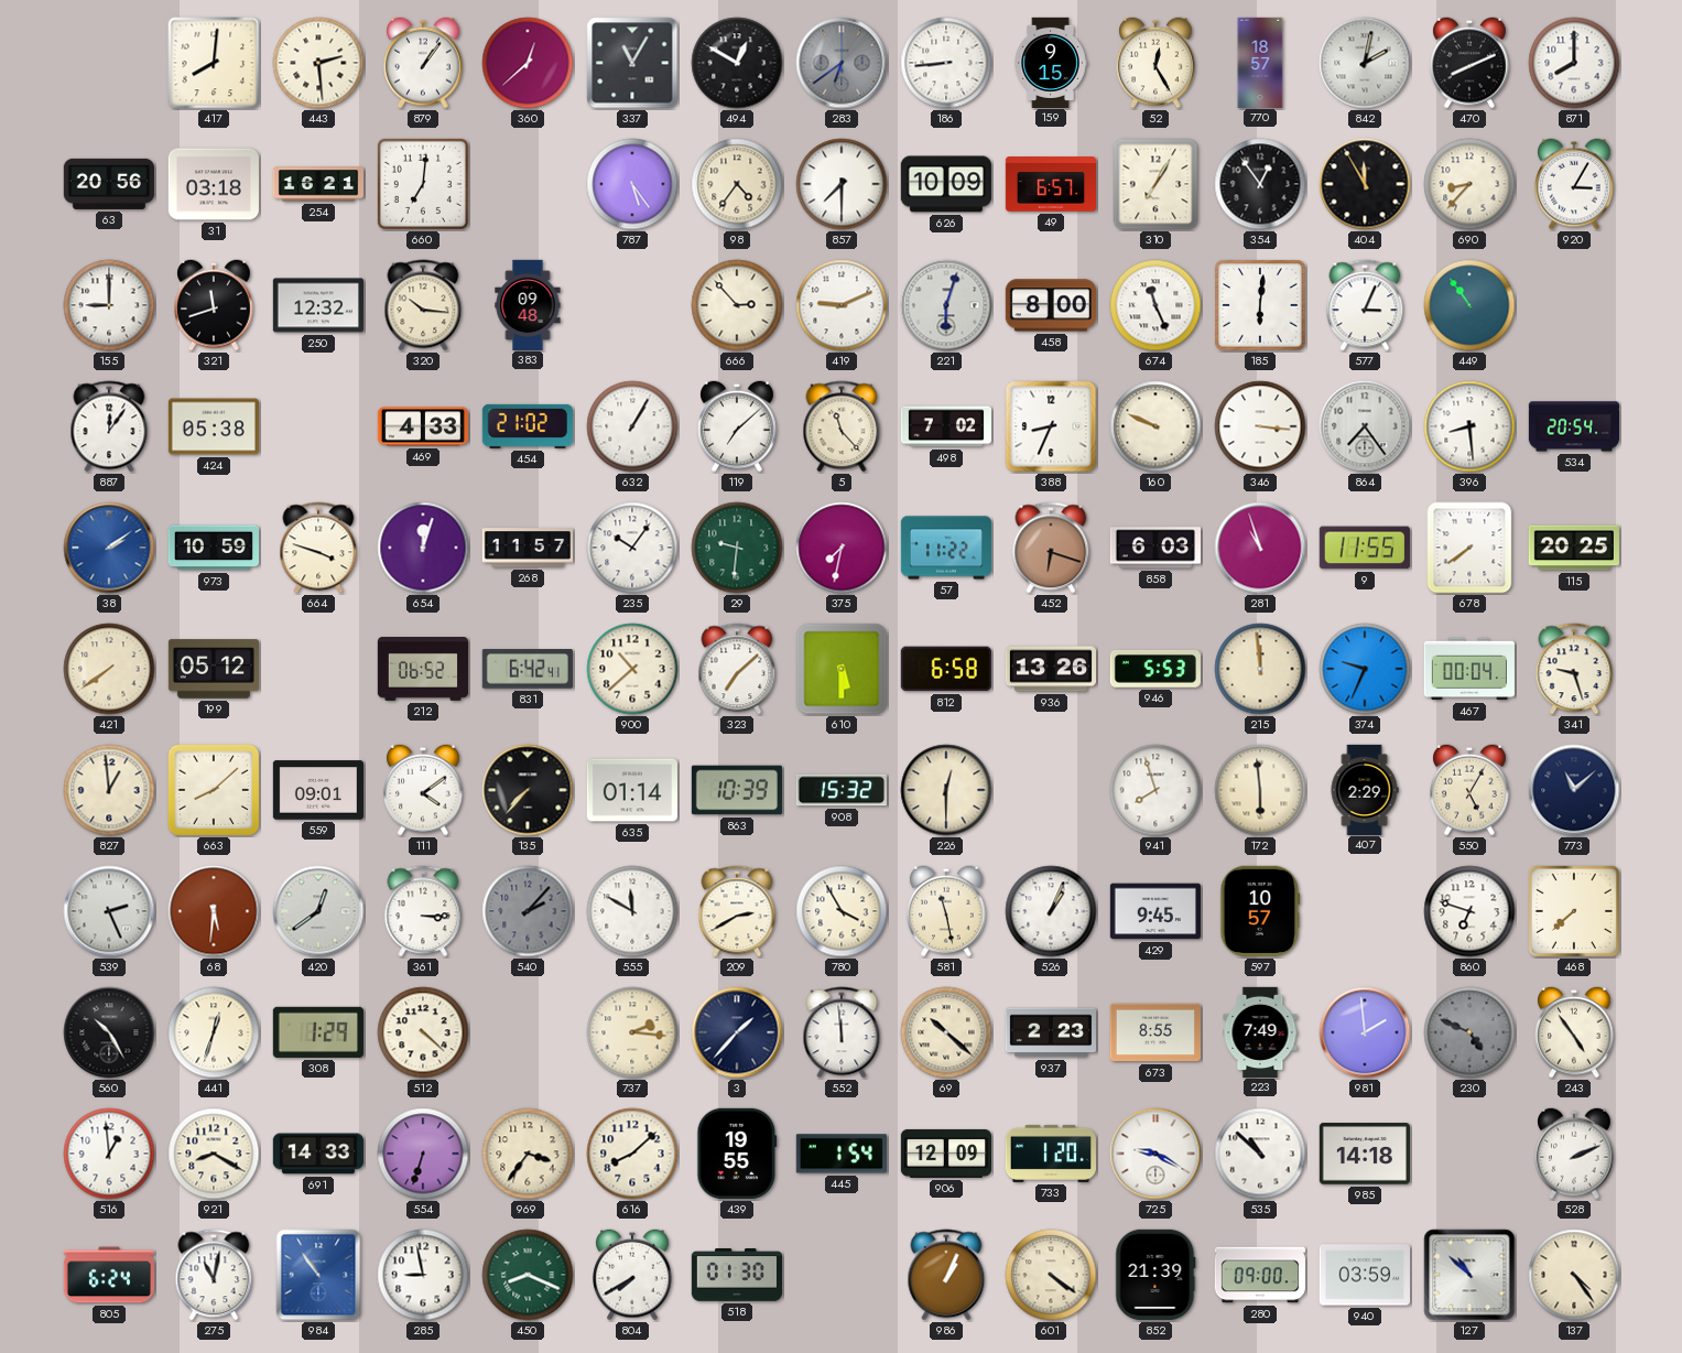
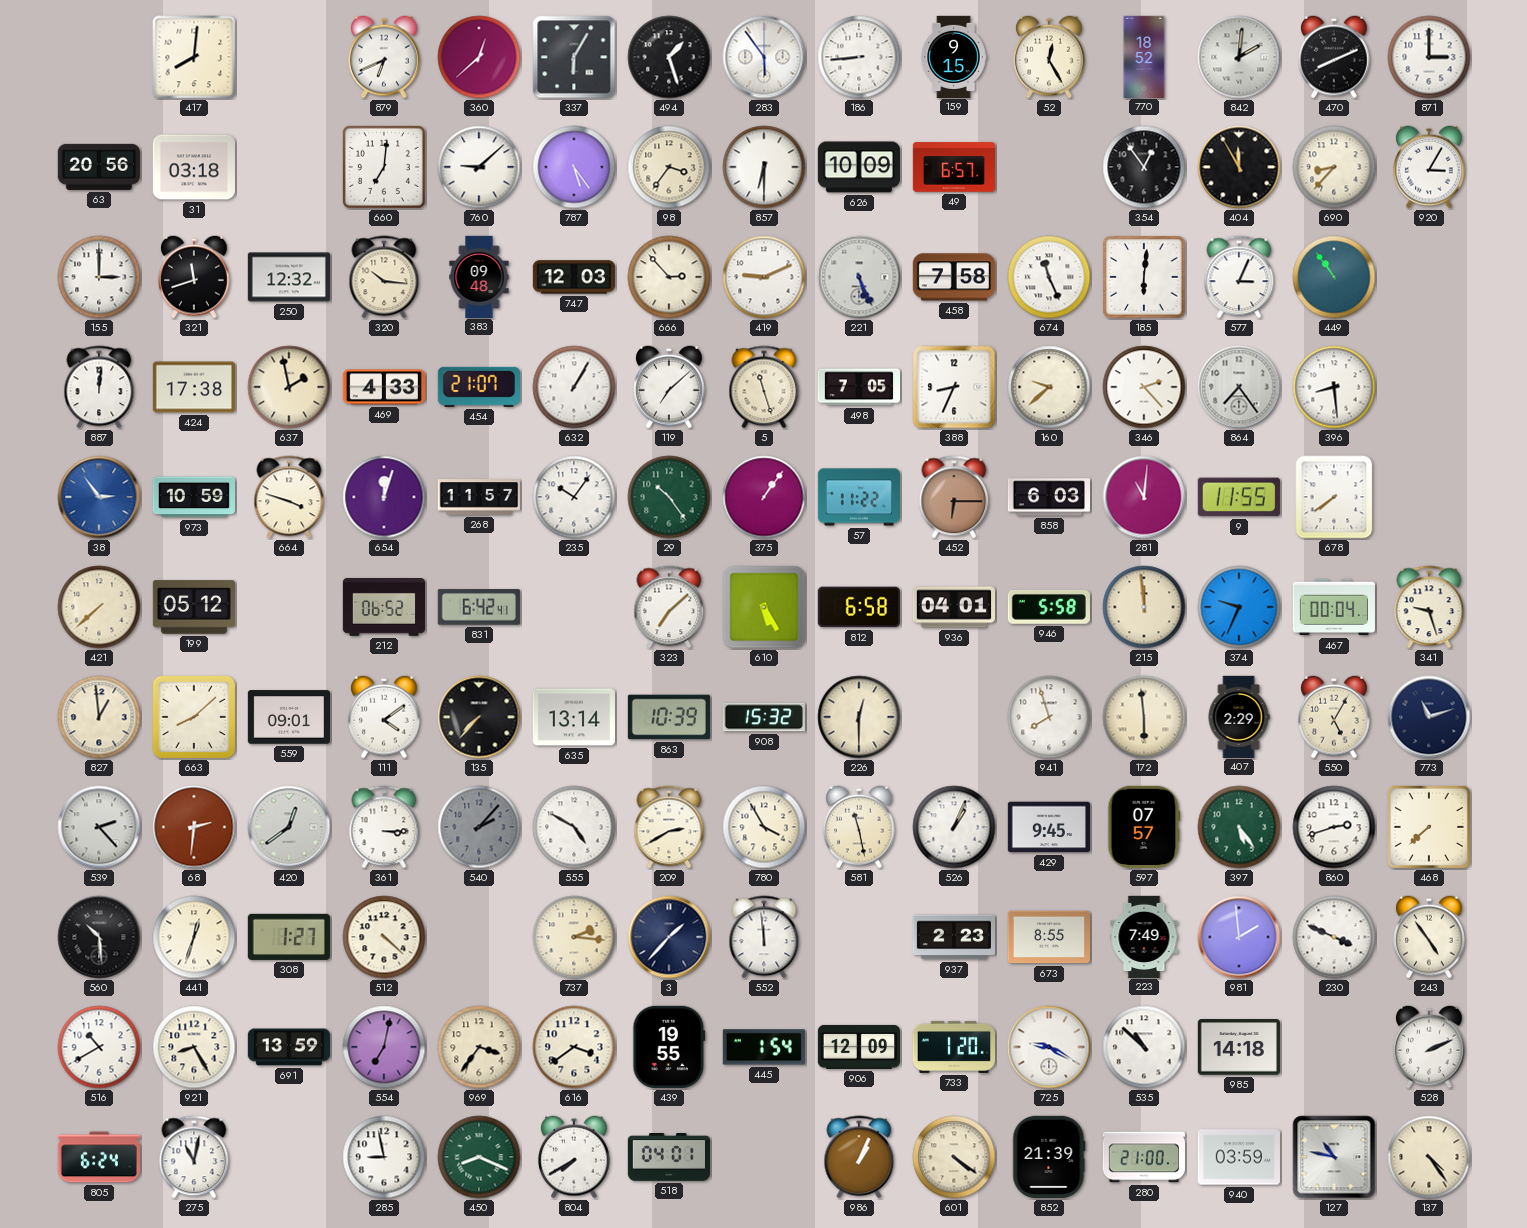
443: 2:29 -> none
879: 1:06 -> 6:41
337: 11:05 -> 6:05
494: 12:50 -> 1:27
283: 6:39 -> 5:54
283 dial: grey -> white
770: 18:57 -> 18:52
842: 2:02 -> 2:01
871: 8:00 -> 3:00
254: 16:21 -> none
760: none -> 9:08
98: 4:36 -> 3:36
857: 7:30 -> 6:30
310: 7:05 -> none
155: 9:00 -> 3:00
747: none -> 12:03
221: 6:03 -> 5:26
458: 8:00 -> 7:58
887: 12:06 -> 12:01
424: 05:38 -> 17:38
637: none -> 1:58
454: 21:02 -> 21:07
5: 11:23 -> 11:27
498: 7:02 -> 7:05
160: 9:49 -> 9:38
346: 3:16 -> 2:23
534: 20:54 -> none
38: 2:09 -> 2:54
29: 9:31 -> 10:24
375: 7:32 -> 1:06
452: 6:18 -> 6:15
281: 10:57 -> 11:01
115: 20:25 -> none
421: 7:39 -> 7:38
900: 10:38 -> none
610: 5:30 -> 5:25
936: 13:26 -> 04:01
946: 5:53 -> 5:58
635: 01:14 -> 13:14
773: 11:08 -> 11:12
539: 2:26 -> 2:23
68: 5:31 -> 2:31
555: 11:50 -> 4:50
597: 10:57 -> 07:57
397: none -> 5:24
860: 6:48 -> 2:42
560: 10:25 -> 10:29
308: 1:29 -> 1:27
69: 10:22 -> none
230: 4:49 -> 3:49
230 dial: grey -> white
516: 12:59 -> 10:40
921: 8:20 -> 8:25
691: 14:33 -> 13:59
554: 6:33 -> 7:02
616: 8:08 -> 3:39
984: 10:54 -> none
518: 01:30 -> 04:01
280: 09:00 -> 21:00
127: 10:52 -> 10:47
